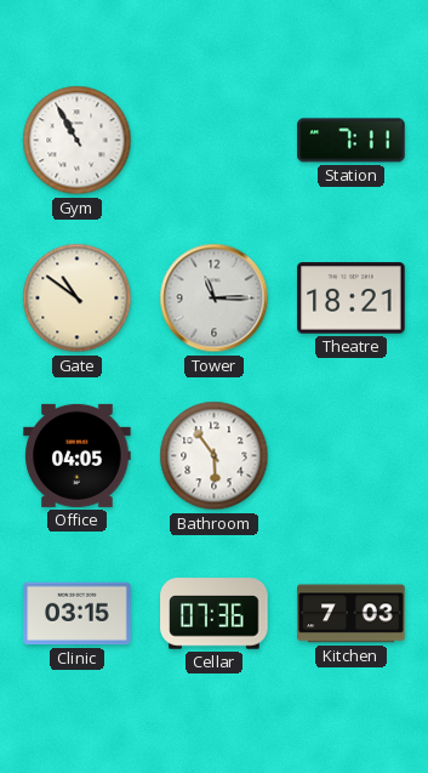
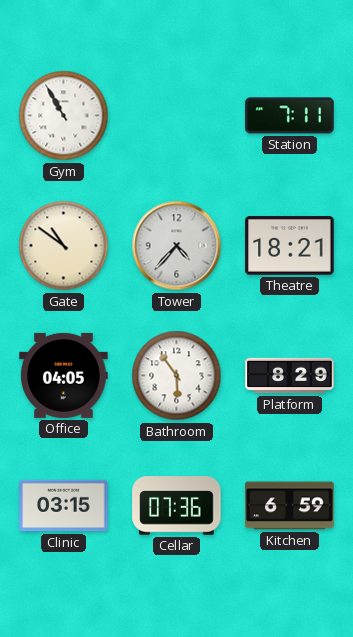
Tower: 11:15 -> 4:37
Platform: none -> 8:29
Kitchen: 7:03 -> 6:59
